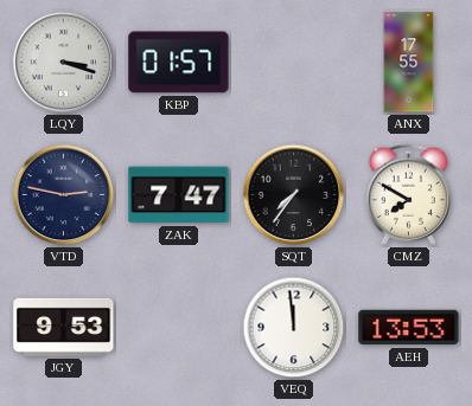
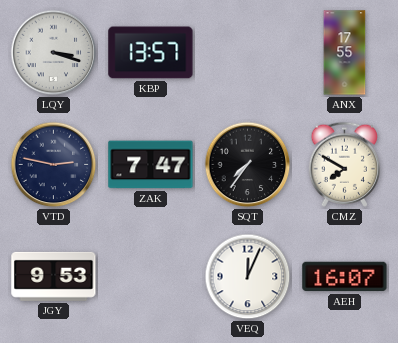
KBP: 01:57 -> 13:57
VEQ: 11:59 -> 12:04
AEH: 13:53 -> 16:07
